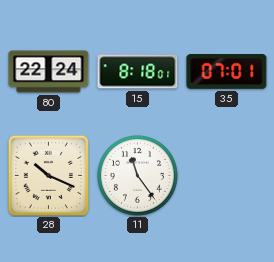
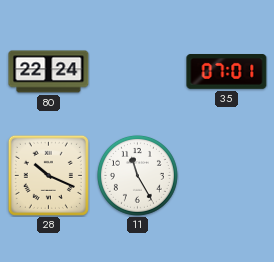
15: 8:18 -> none
11: 11:24 -> 11:25
